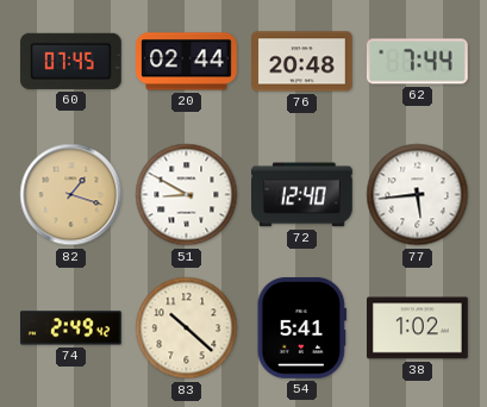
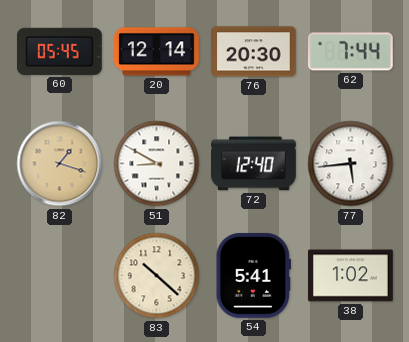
60: 07:45 -> 05:45
20: 02:44 -> 12:14
76: 20:48 -> 20:30
74: 2:49 -> none
